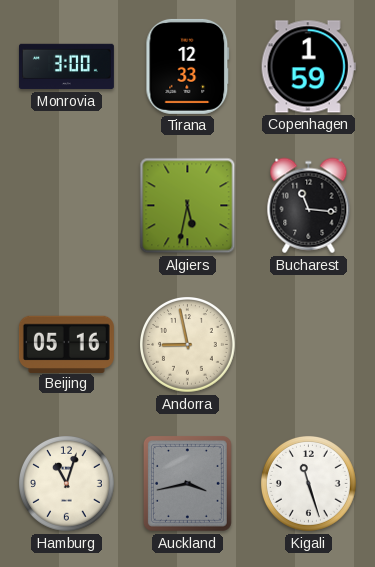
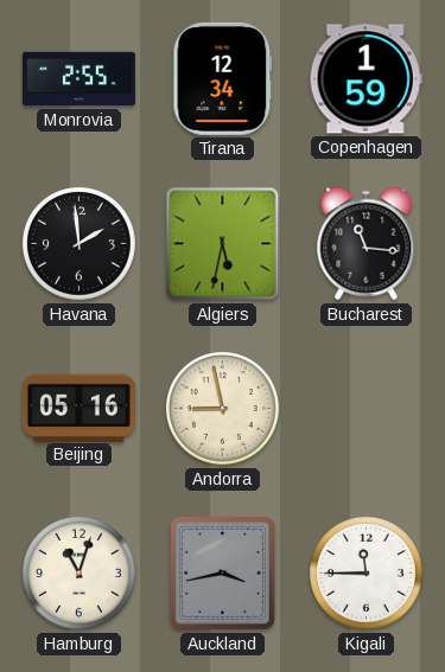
Monrovia: 3:00 -> 2:55
Tirana: 12:33 -> 12:34
Havana: none -> 1:59
Kigali: 11:27 -> 11:45
